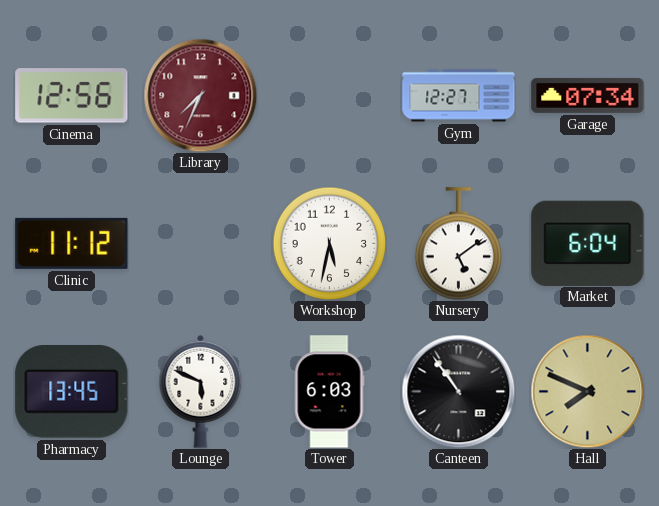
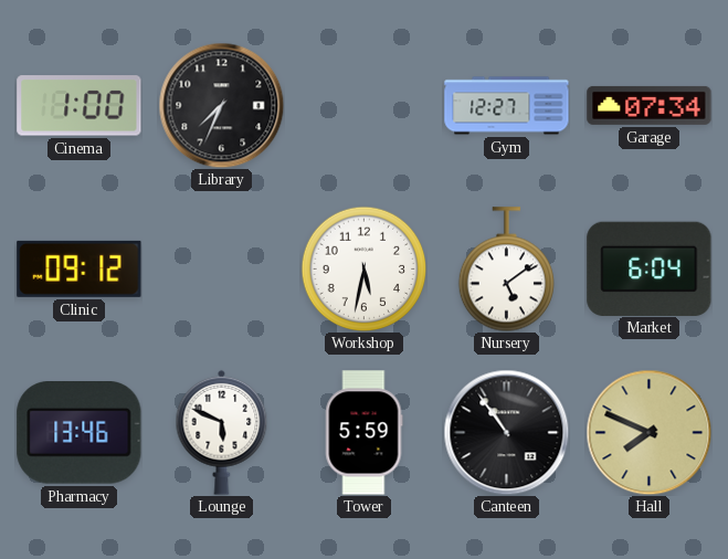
Cinema: 12:56 -> 1:00
Library dial: burgundy -> black
Clinic: 11:12 -> 09:12
Pharmacy: 13:45 -> 13:46
Tower: 6:03 -> 5:59
